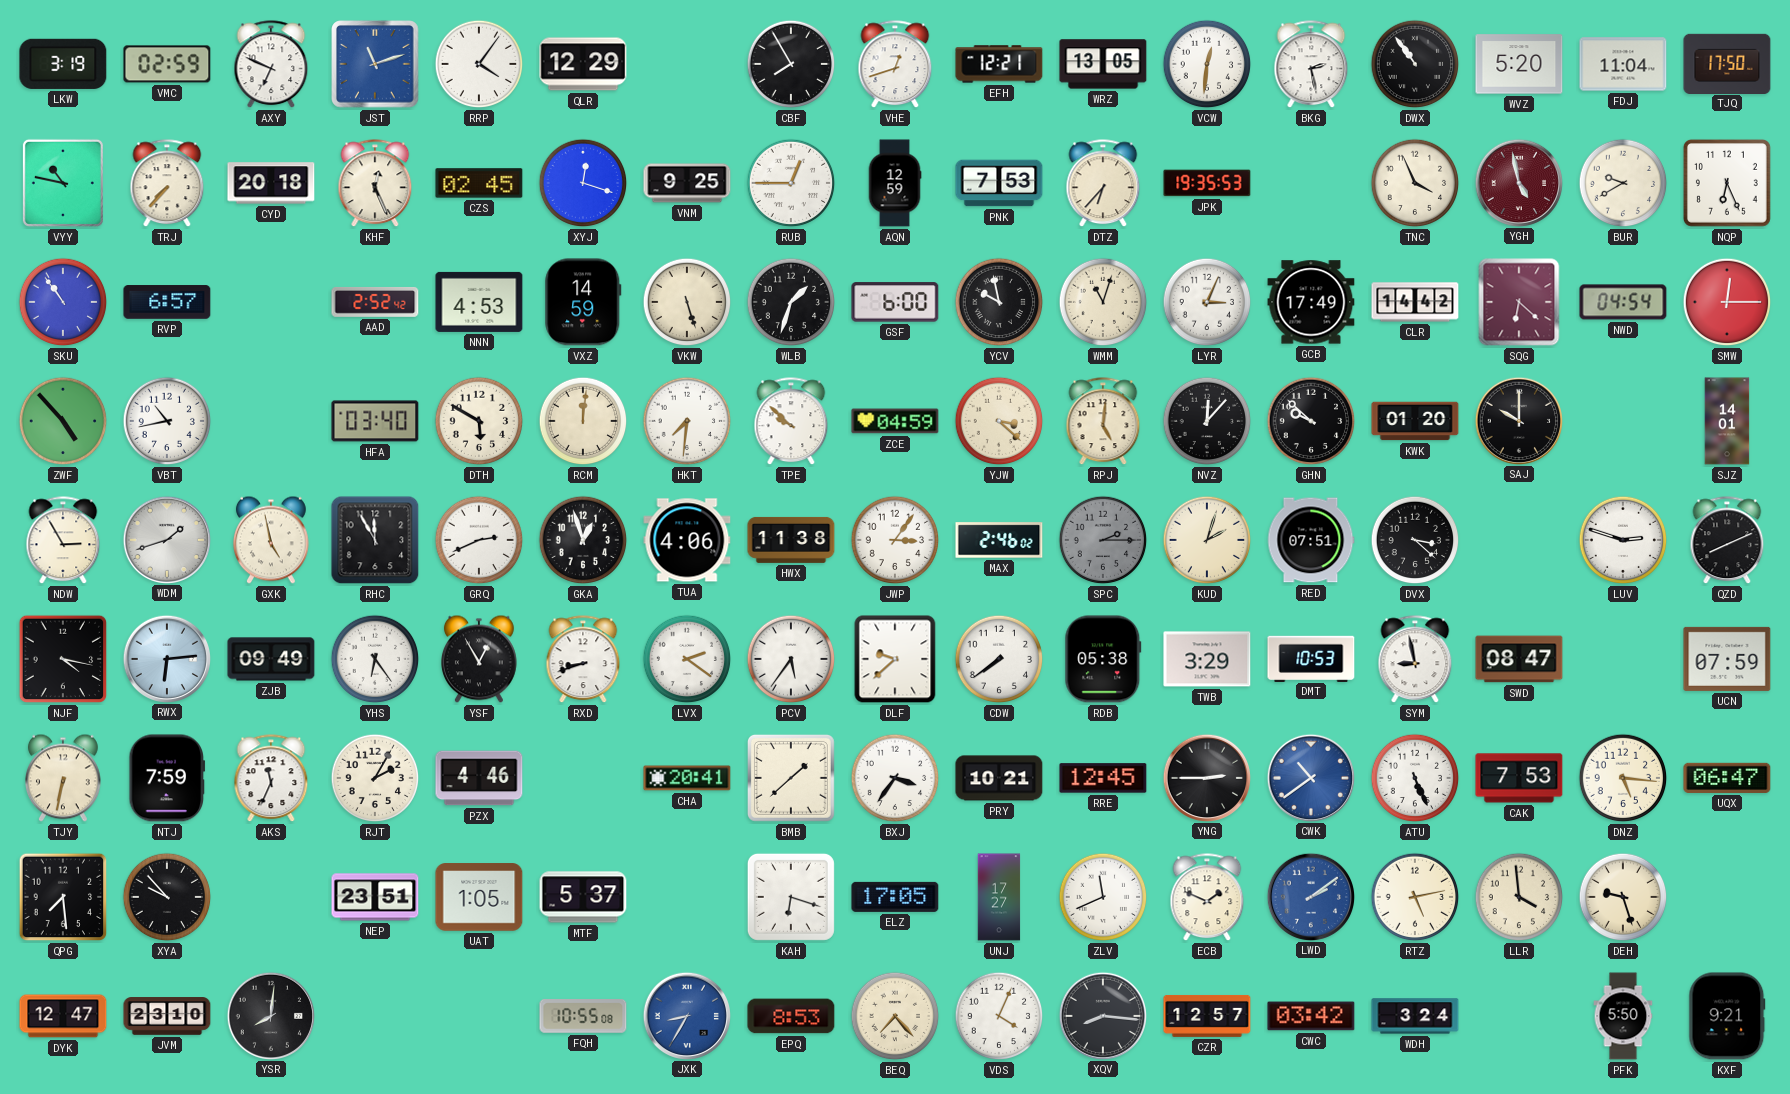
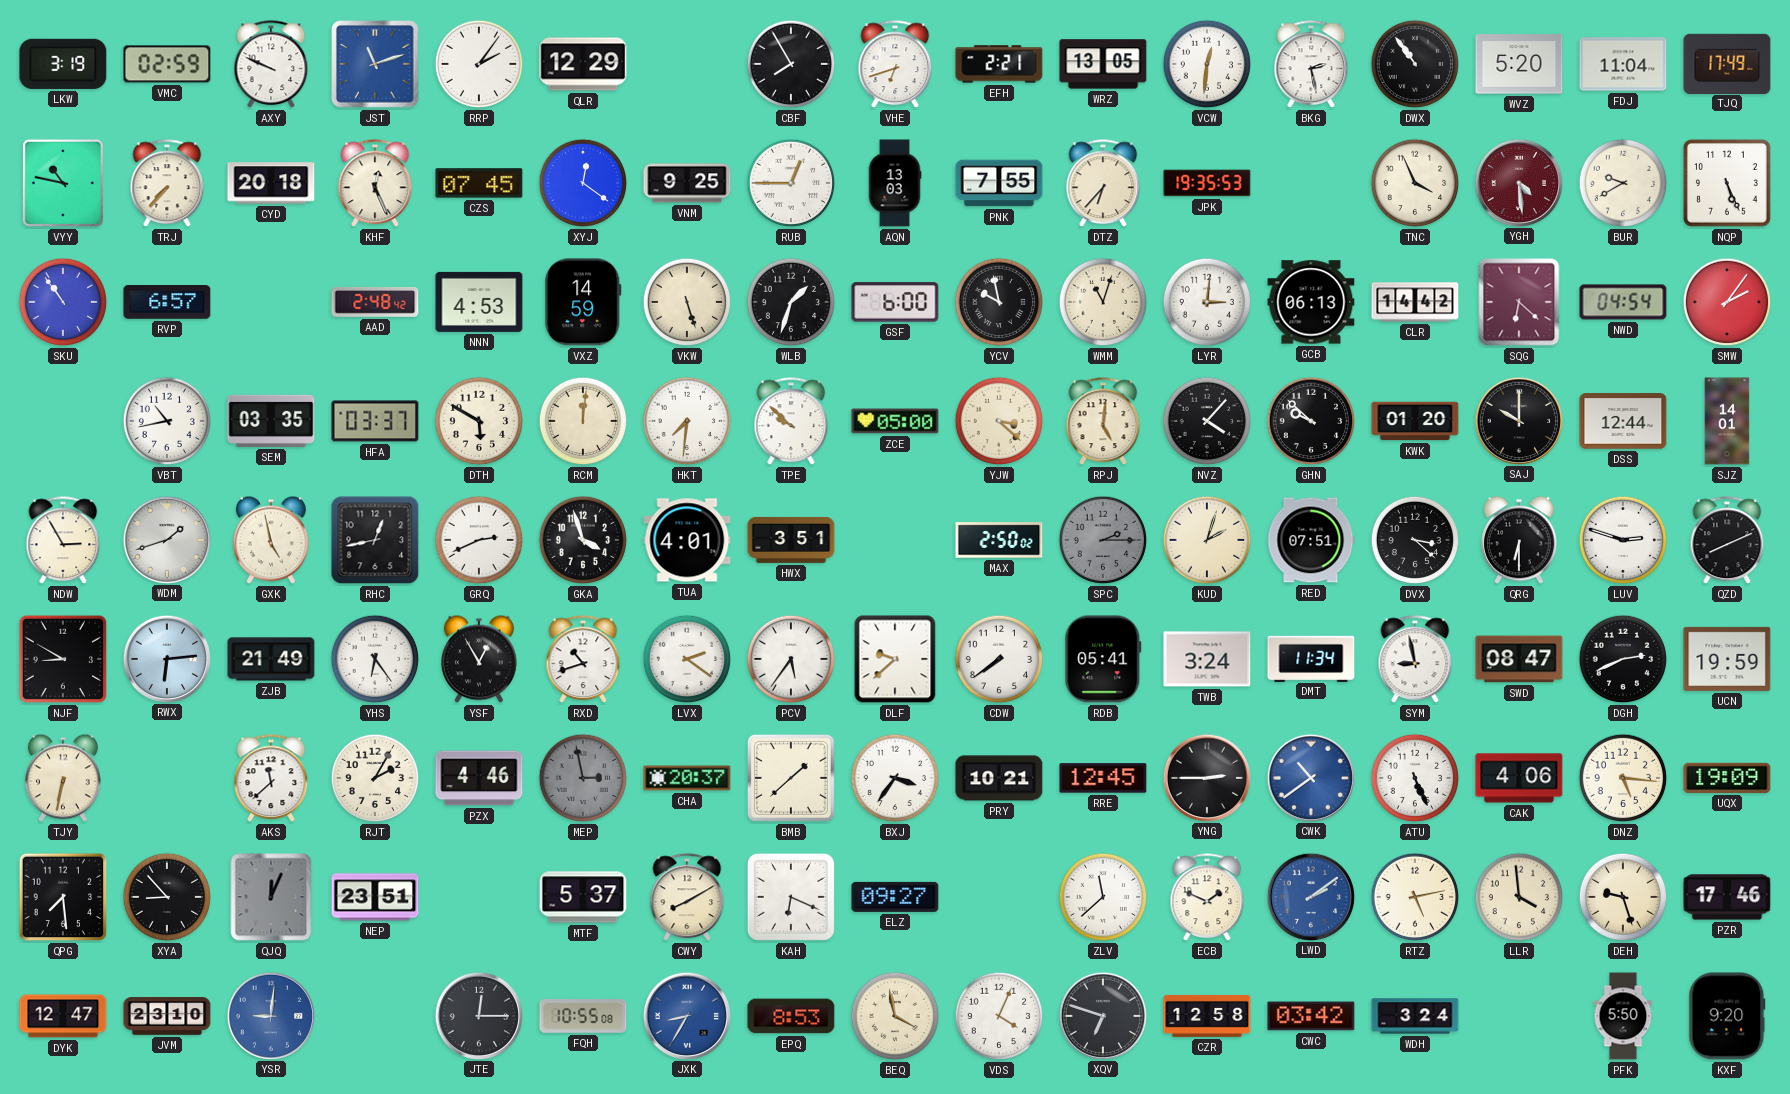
AXY: 6:49 -> 9:49
RRP: 4:06 -> 2:06
VHE: 12:42 -> 6:42
EFH: 12:21 -> 2:21
TJQ: 17:50 -> 17:49
CZS: 02:45 -> 07:45
XYJ: 12:18 -> 12:21
AQN: 12:59 -> 13:03
PNK: 7:53 -> 7:55
YGH: 4:58 -> 4:29
NQP: 6:26 -> 5:26
AAD: 2:52 -> 2:48
LYR: 3:04 -> 3:01
GCB: 17:49 -> 06:13
SMW: 12:15 -> 2:06
ZWF: 4:53 -> none
SEM: none -> 03:35
HFA: 03:40 -> 03:37
ZCE: 04:59 -> 05:00
NVZ: 12:07 -> 4:07
DSS: none -> 12:44
RHC: 11:55 -> 12:43
GKA: 12:57 -> 3:57
TUA: 4:06 -> 4:01
HWX: 11:38 -> 3:51
JWP: 3:06 -> none
MAX: 2:46 -> 2:50
QRG: none -> 6:30
NJF: 4:17 -> 8:50
ZJB: 09:49 -> 21:49
RXD: 8:42 -> 10:42
RDB: 05:38 -> 05:41
TWB: 3:29 -> 3:24
DMT: 10:53 -> 11:34
DGH: none -> 2:41
UCN: 07:59 -> 19:59
NTJ: 7:59 -> none
AKS: 11:34 -> 11:38
MEP: none -> 2:58
CHA: 20:41 -> 20:37
CAK: 7:53 -> 4:06
UQX: 06:47 -> 19:09
XYA: 9:53 -> 8:53
QJQ: none -> 12:04
UAT: 1:05 -> none
CWY: none -> 8:10
KAH: 6:18 -> 6:19
ELZ: 17:05 -> 09:27
UNJ: 17:27 -> none
ZLV: 11:41 -> 11:38
PZR: none -> 17:46
YSR: 8:01 -> 9:01
YSR dial: black -> blue
JTE: none -> 12:15
BEQ: 7:23 -> 3:58
XQV: 8:16 -> 6:48
CZR: 12:57 -> 12:58
KXF: 9:21 -> 9:20
